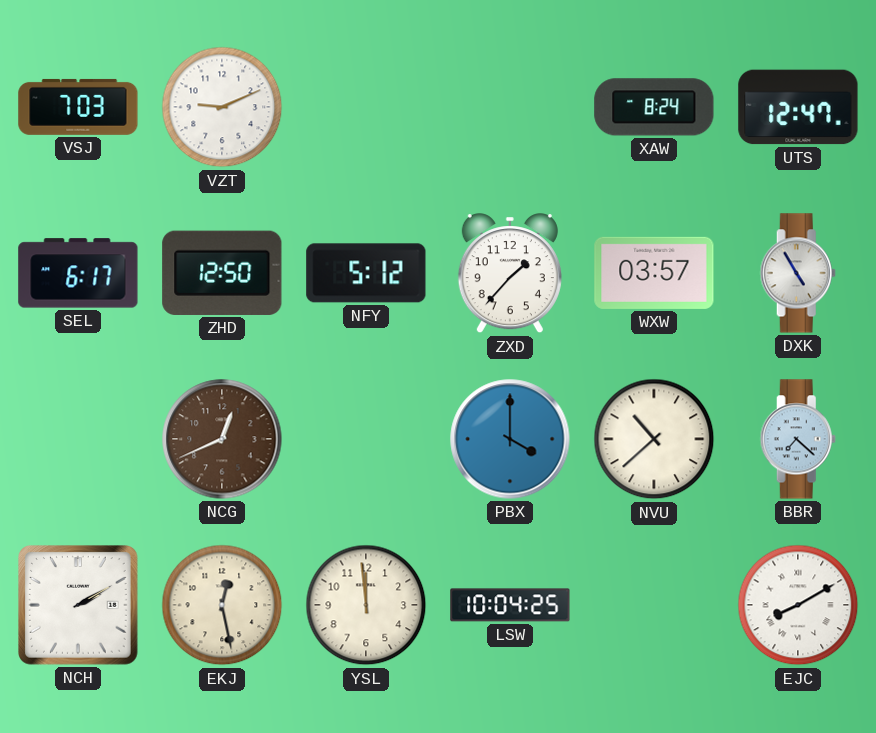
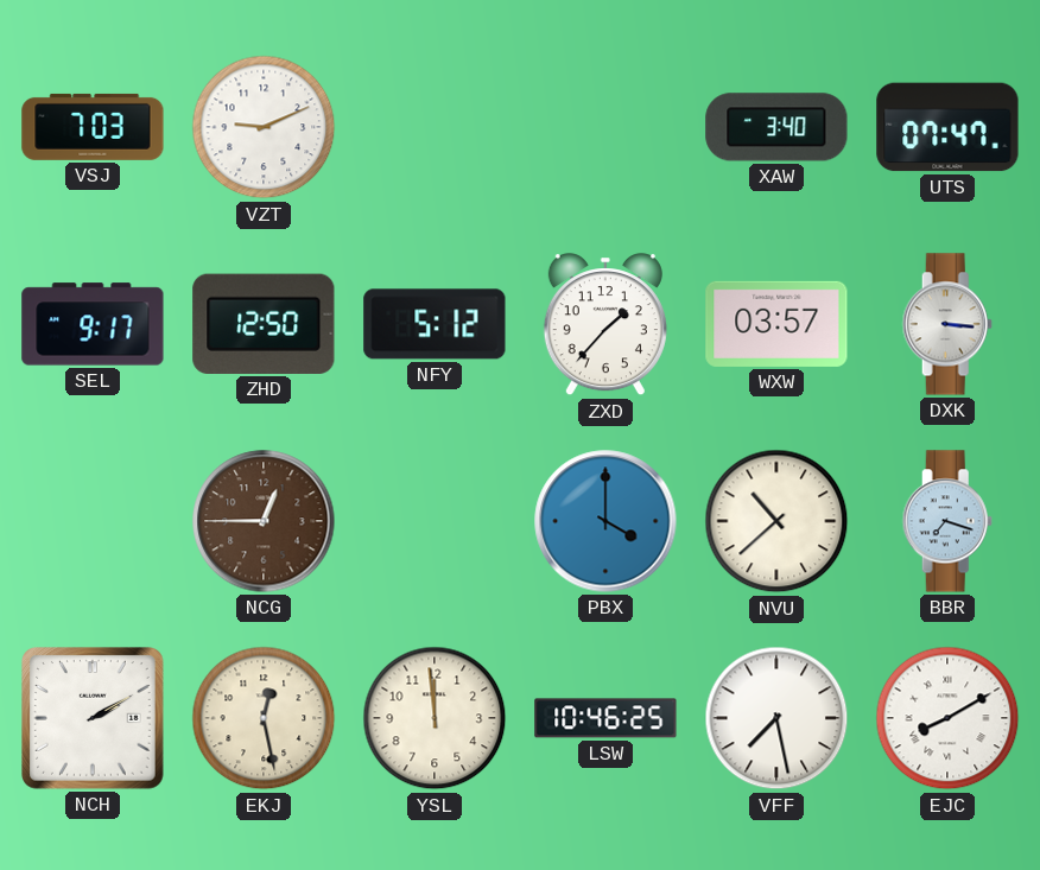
XAW: 8:24 -> 3:40
UTS: 12:47 -> 07:47
SEL: 6:17 -> 9:17
DXK: 4:55 -> 3:16
NCG: 12:41 -> 12:45
BBR: 7:22 -> 7:18
LSW: 10:04 -> 10:46
VFF: none -> 7:28
